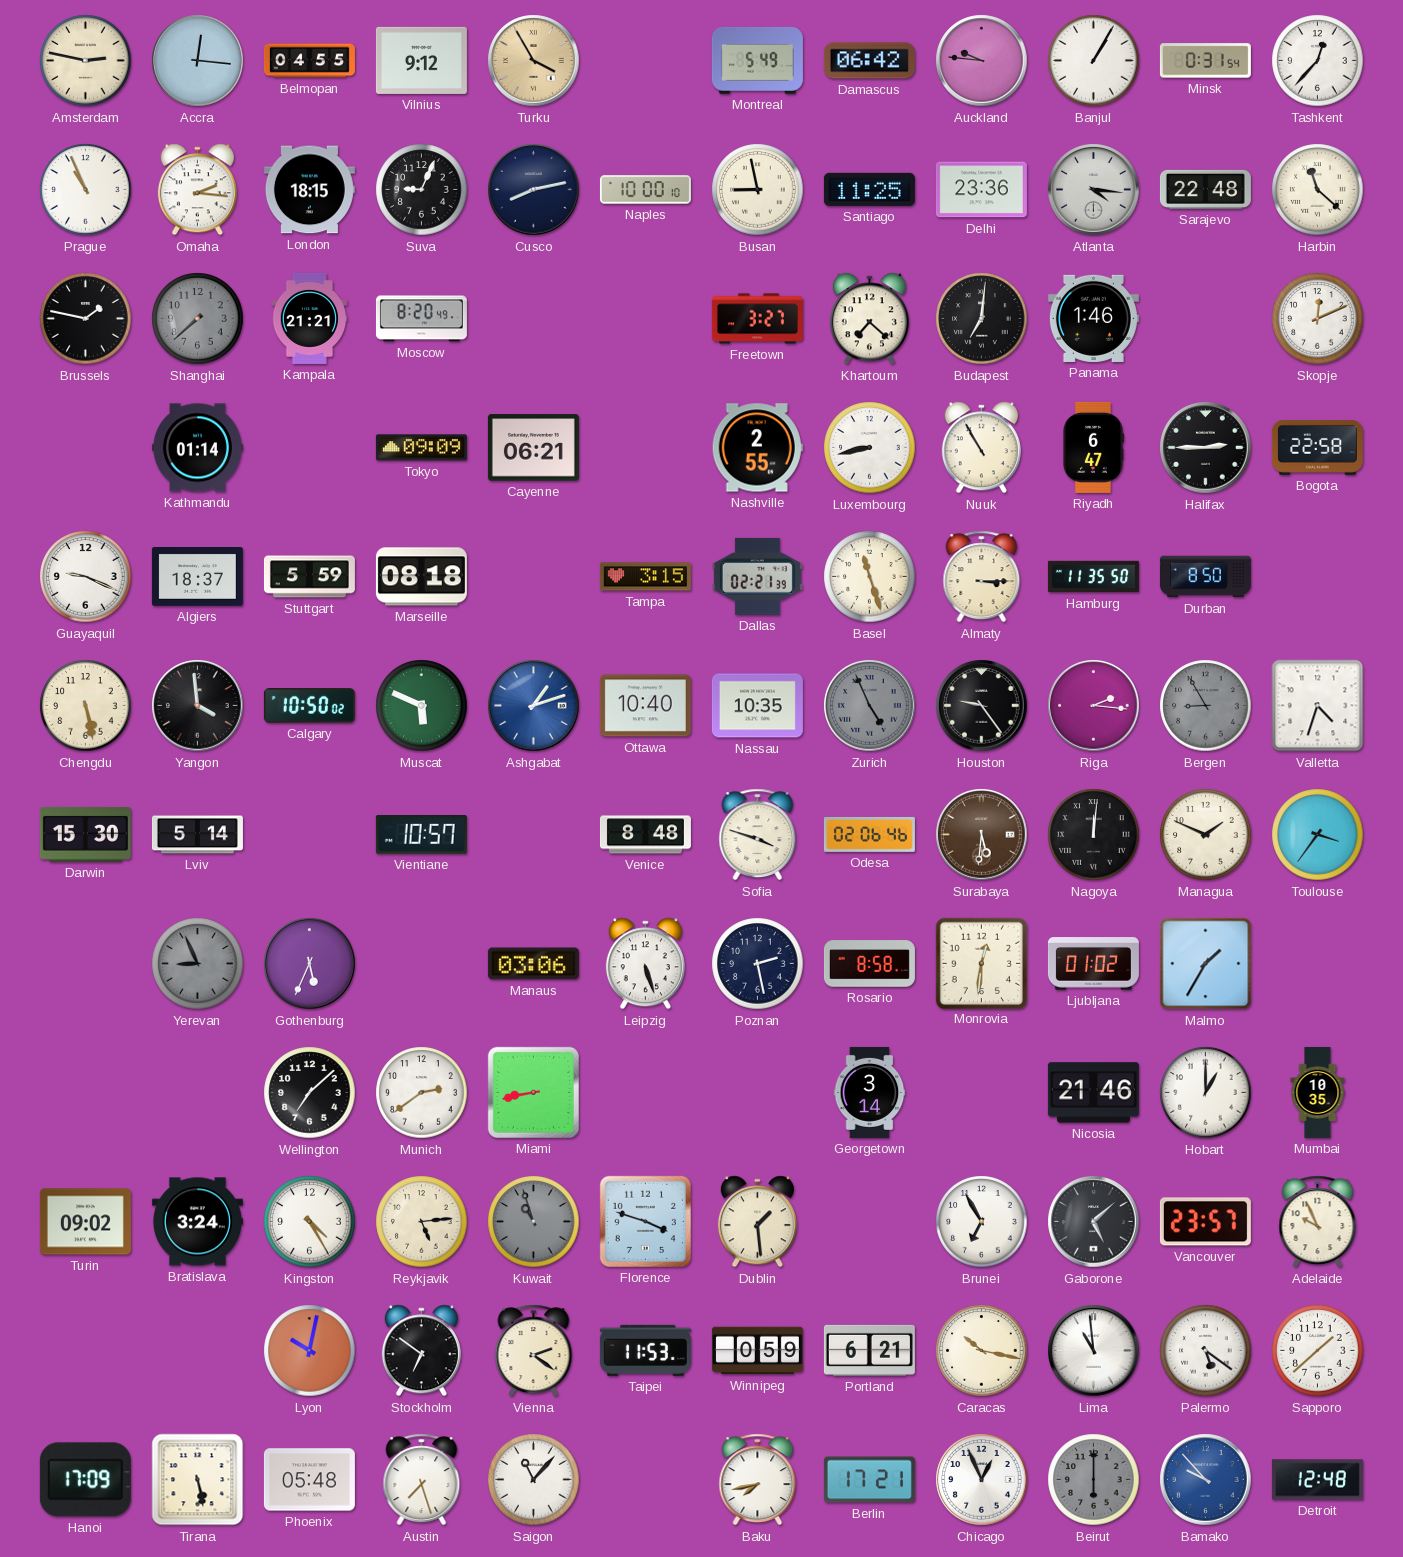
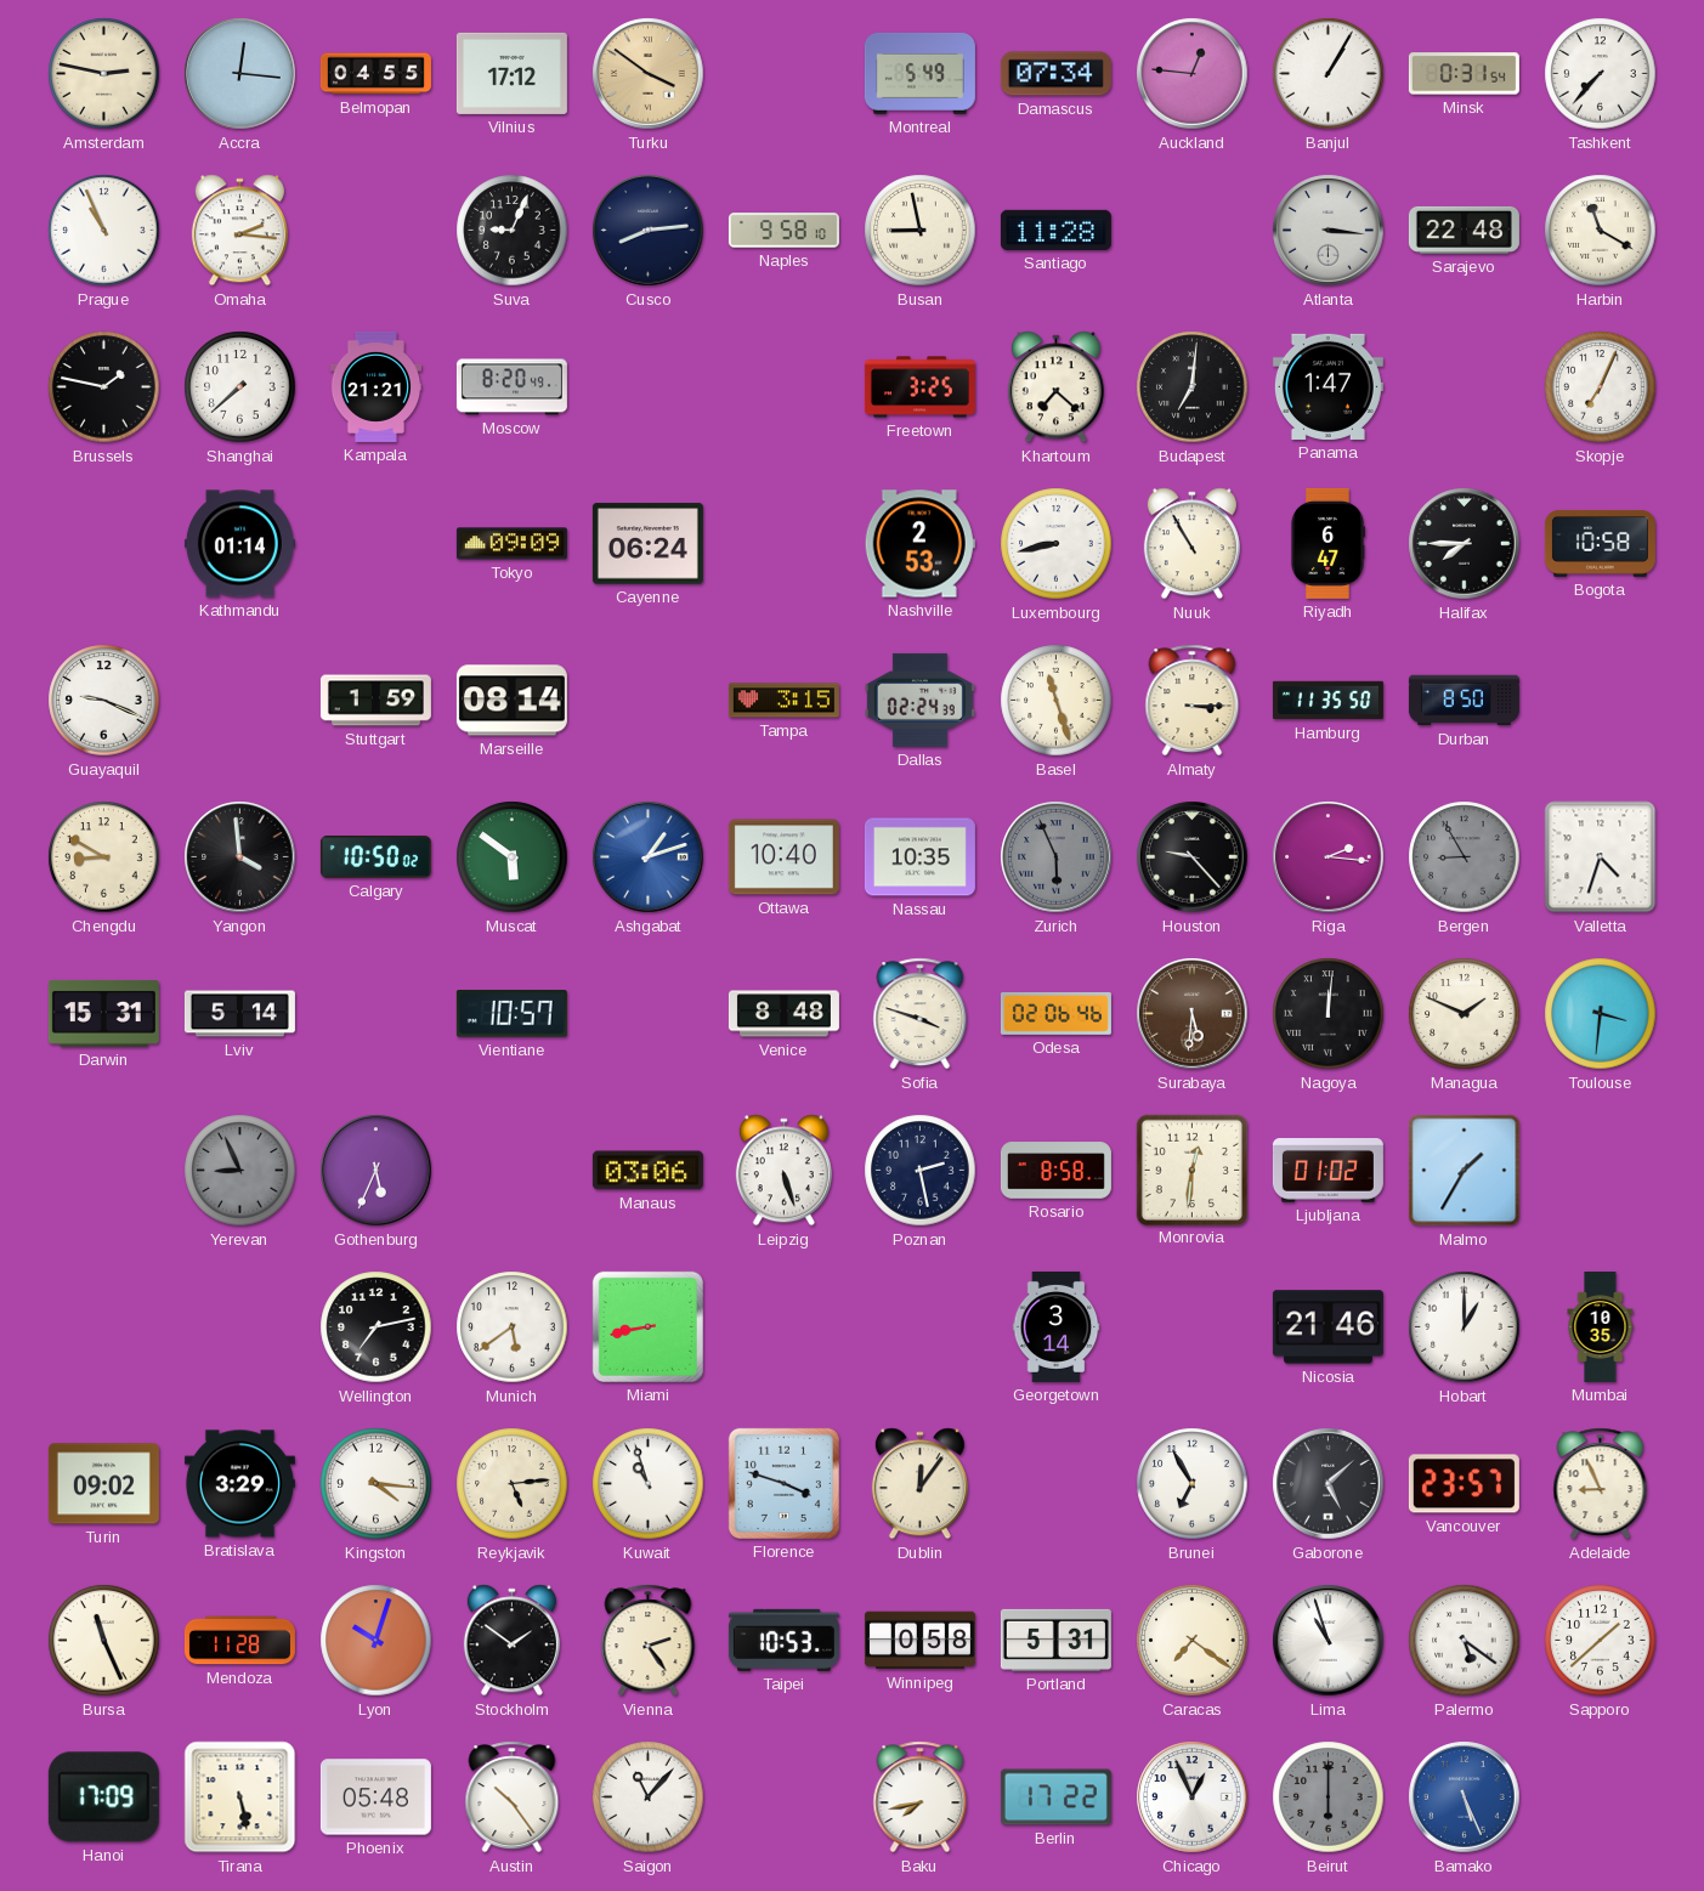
Vilnius: 9:12 -> 17:12
Turku: 3:55 -> 3:51
Damascus: 06:42 -> 07:34
Auckland: 9:46 -> 12:46
Tashkent: 12:37 -> 7:37
London: 18:15 -> none
Cusco: 8:13 -> 8:14
Naples: 10:00 -> 9:58
Santiago: 11:25 -> 11:28
Delhi: 23:36 -> none
Atlanta: 4:16 -> 3:16
Harbin: 11:22 -> 11:20
Shanghai dial: grey -> white
Freetown: 3:27 -> 3:25
Panama: 1:46 -> 1:47
Skopje: 12:11 -> 7:04
Cayenne: 06:21 -> 06:24
Nashville: 2:55 -> 2:53
Halifax: 2:45 -> 7:45
Bogota: 22:58 -> 10:58
Algiers: 18:37 -> none
Stuttgart: 5:59 -> 1:59
Marseille: 08:18 -> 08:14
Dallas: 02:21 -> 02:24
Chengdu: 5:28 -> 8:50
Muscat: 5:49 -> 5:51
Zurich: 4:56 -> 5:56
Houston: 9:24 -> 9:23
Darwin: 15:30 -> 15:31
Toulouse: 3:36 -> 3:31
Wellington: 7:08 -> 7:13
Munich: 2:39 -> 5:39
Bratislava: 3:24 -> 3:29
Kingston: 4:25 -> 4:16
Kuwait dial: grey -> white
Dublin: 1:29 -> 12:06
Adelaide: 9:56 -> 8:56
Bursa: none -> 11:26
Mendoza: none -> 11:28
Lyon: 10:02 -> 10:03
Stockholm: 6:51 -> 1:51
Vienna: 2:21 -> 2:24
Taipei: 11:53 -> 10:53
Winnipeg: 0:59 -> 0:58
Portland: 6:21 -> 5:31
Caracas: 10:17 -> 7:21
Lima: 10:59 -> 10:57
Austin: 7:27 -> 10:24
Berlin: 17:21 -> 17:22
Bamako: 9:53 -> 5:26
Detroit: 12:48 -> none
